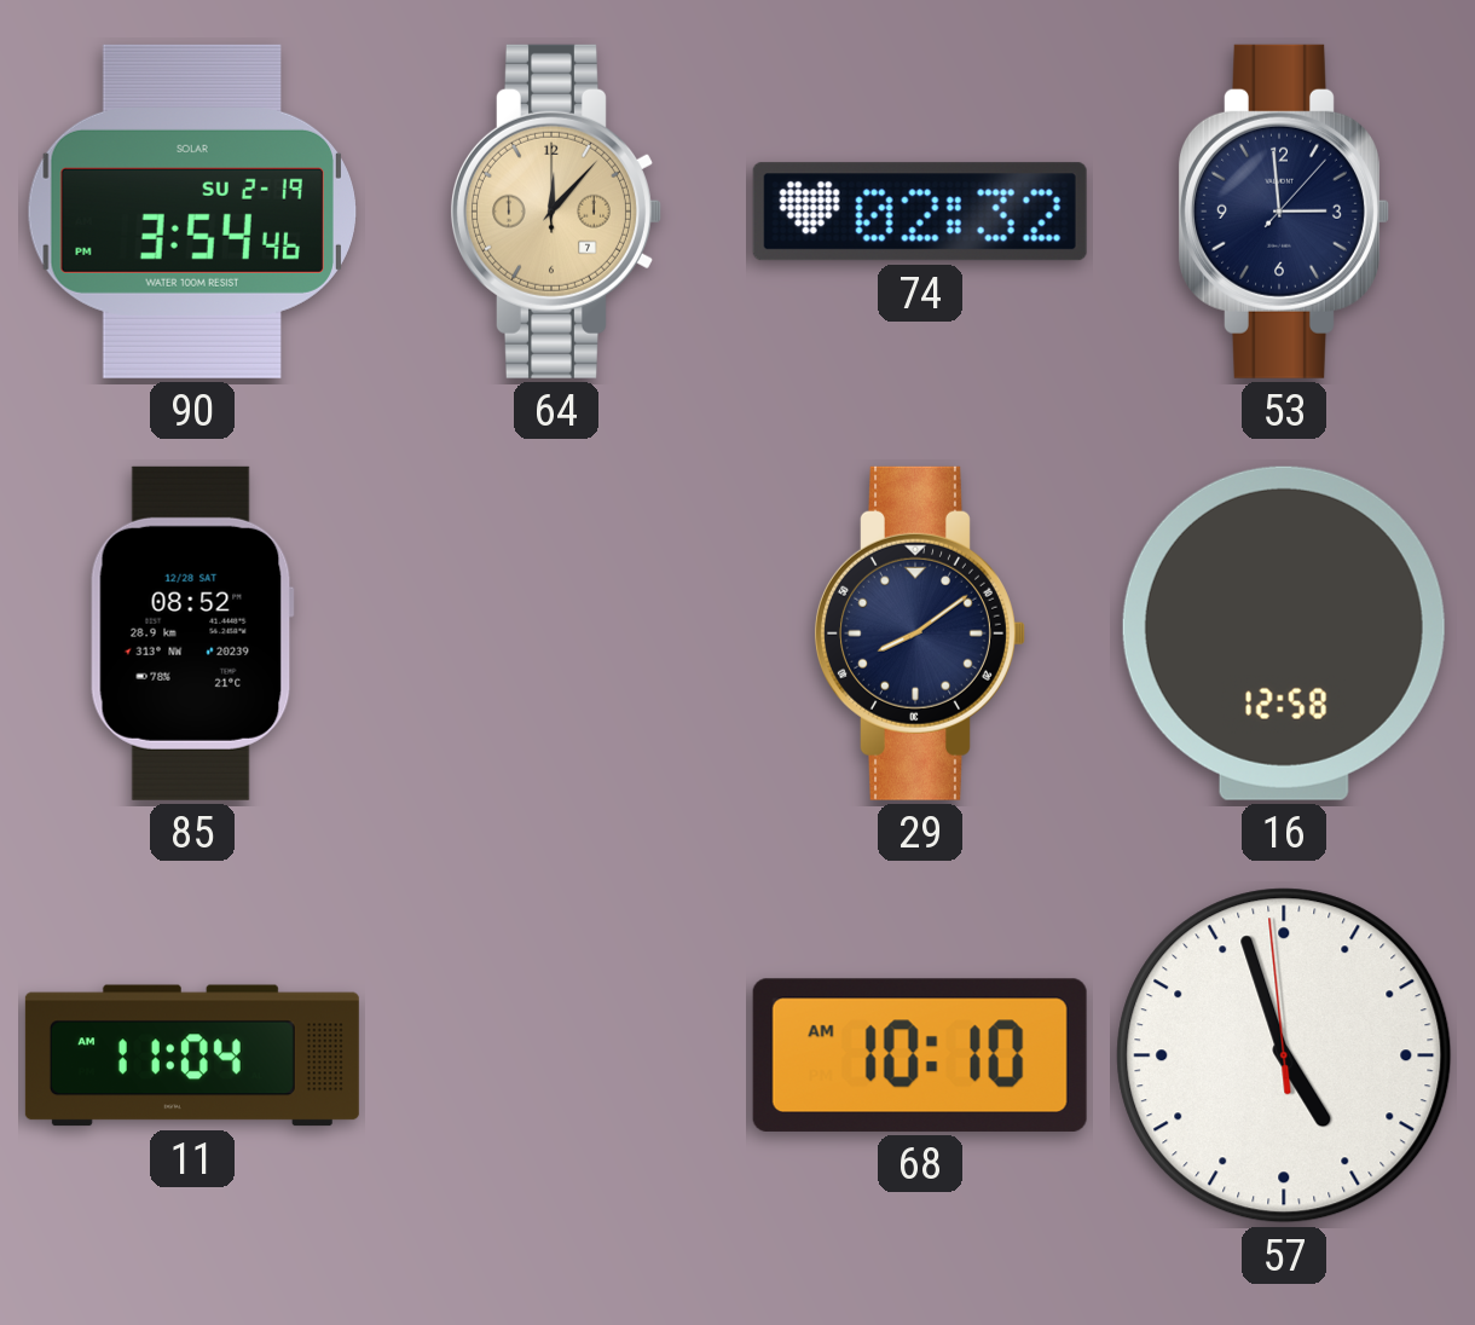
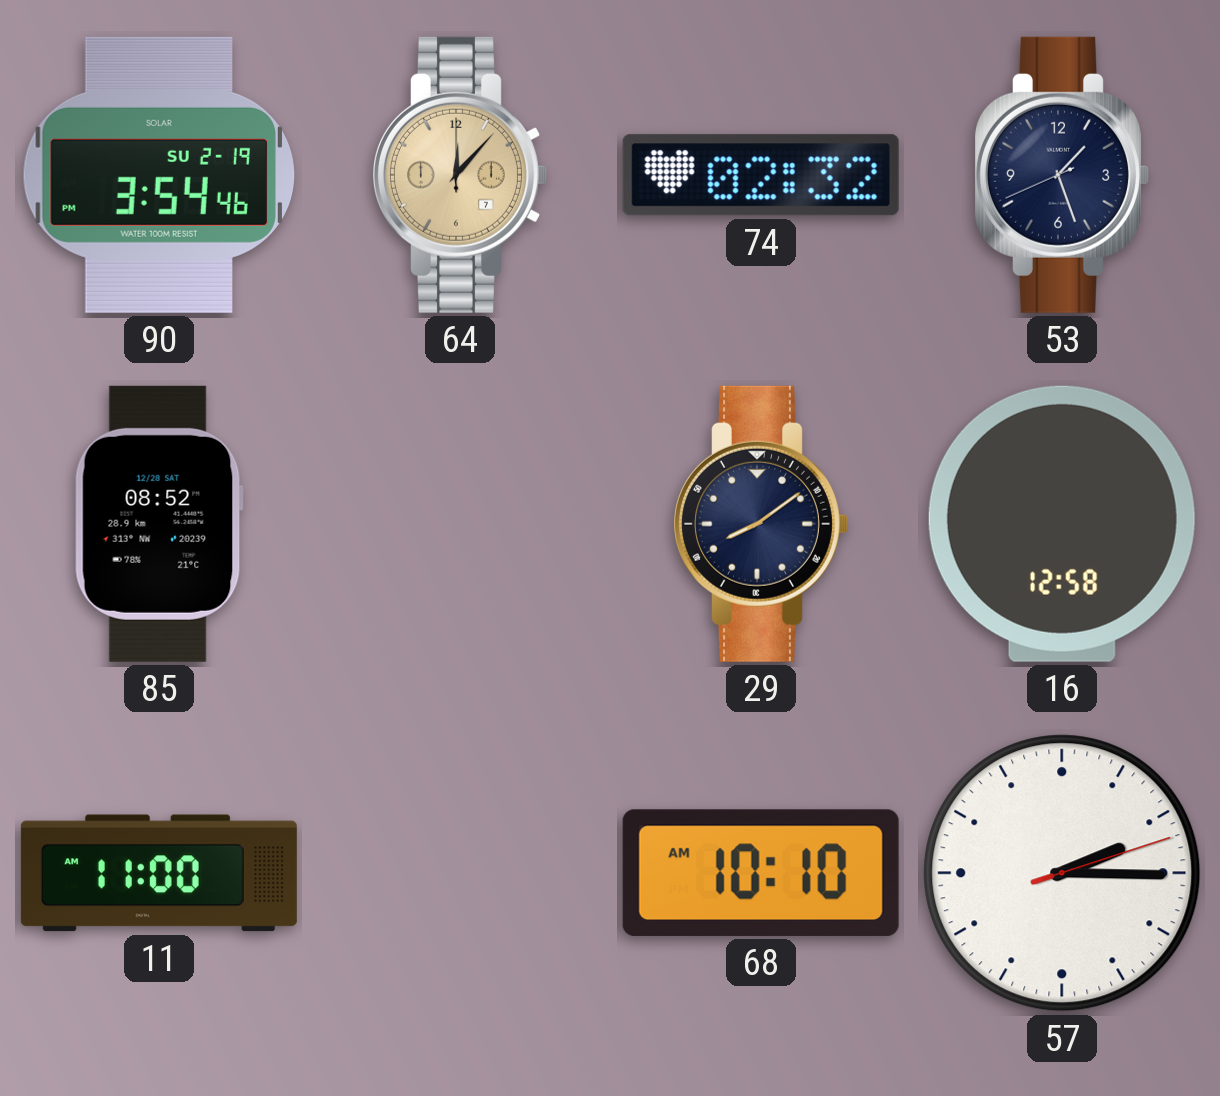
53: 2:59 -> 1:26
11: 11:04 -> 11:00
57: 4:56 -> 2:15
